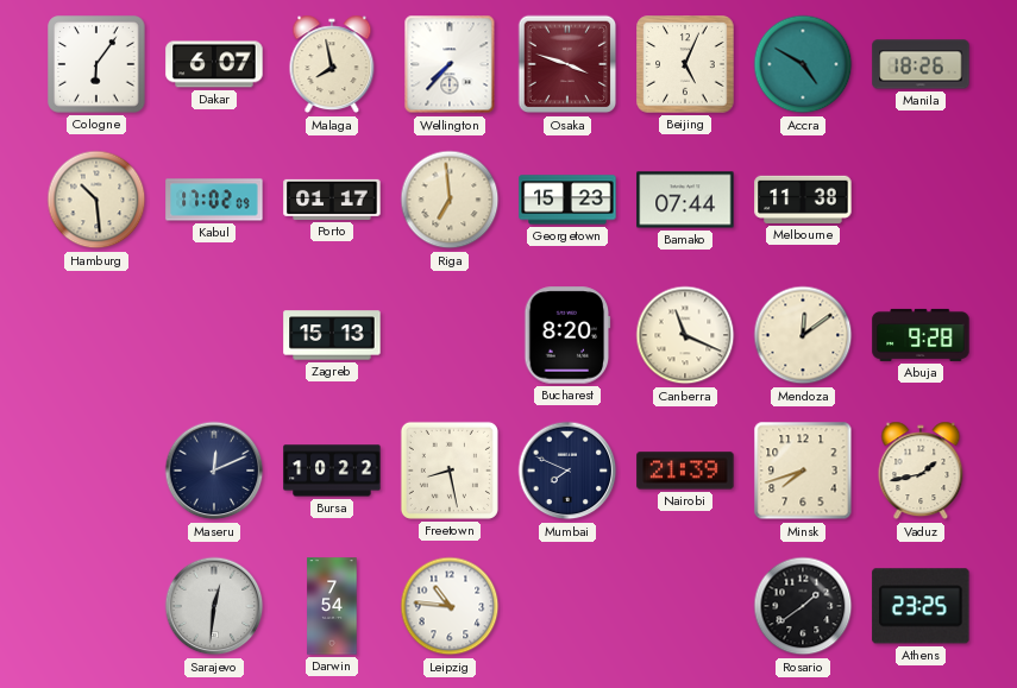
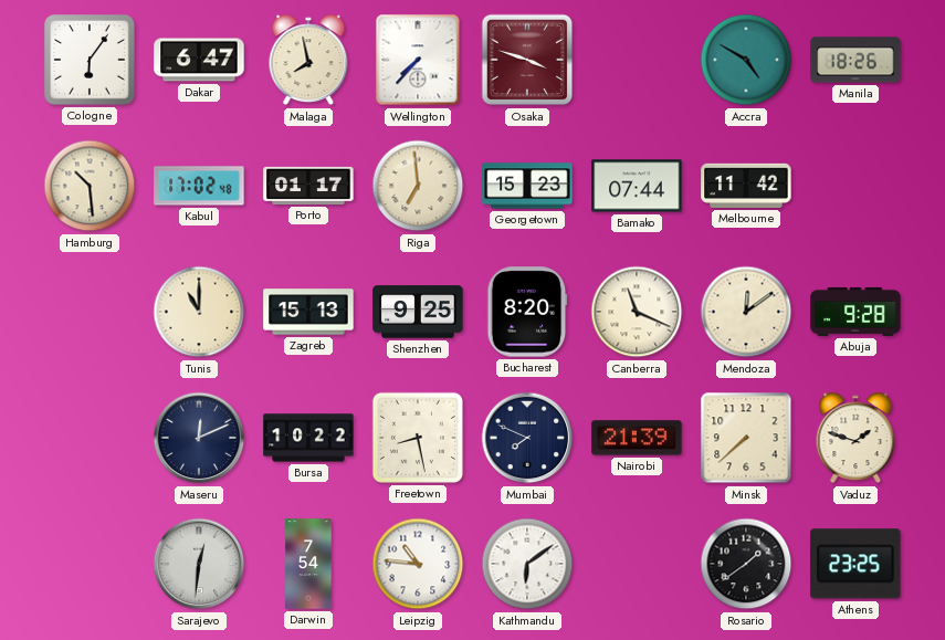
Dakar: 6:07 -> 6:47
Beijing: 5:04 -> none
Kabul: 17:02:09 -> 17:02:48
Melbourne: 11:38 -> 11:42
Tunis: none -> 11:00
Shenzhen: none -> 9:25
Minsk: 7:42 -> 7:38
Vaduz: 1:43 -> 1:48
Kathmandu: none -> 6:09
